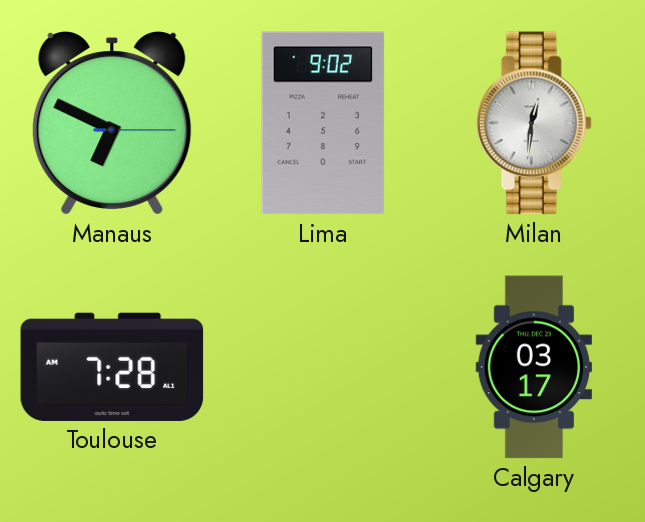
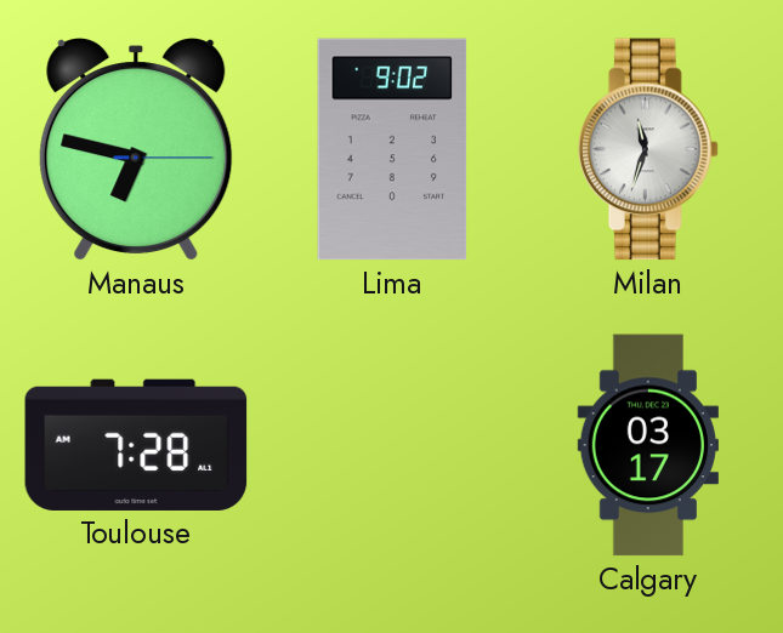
Manaus: 6:49 -> 6:47
Milan: 12:31 -> 11:33
